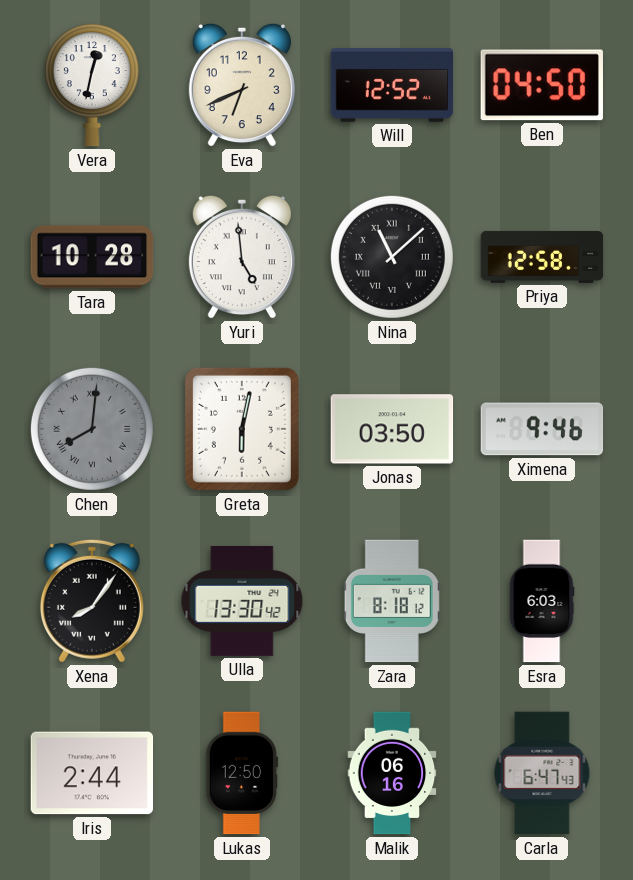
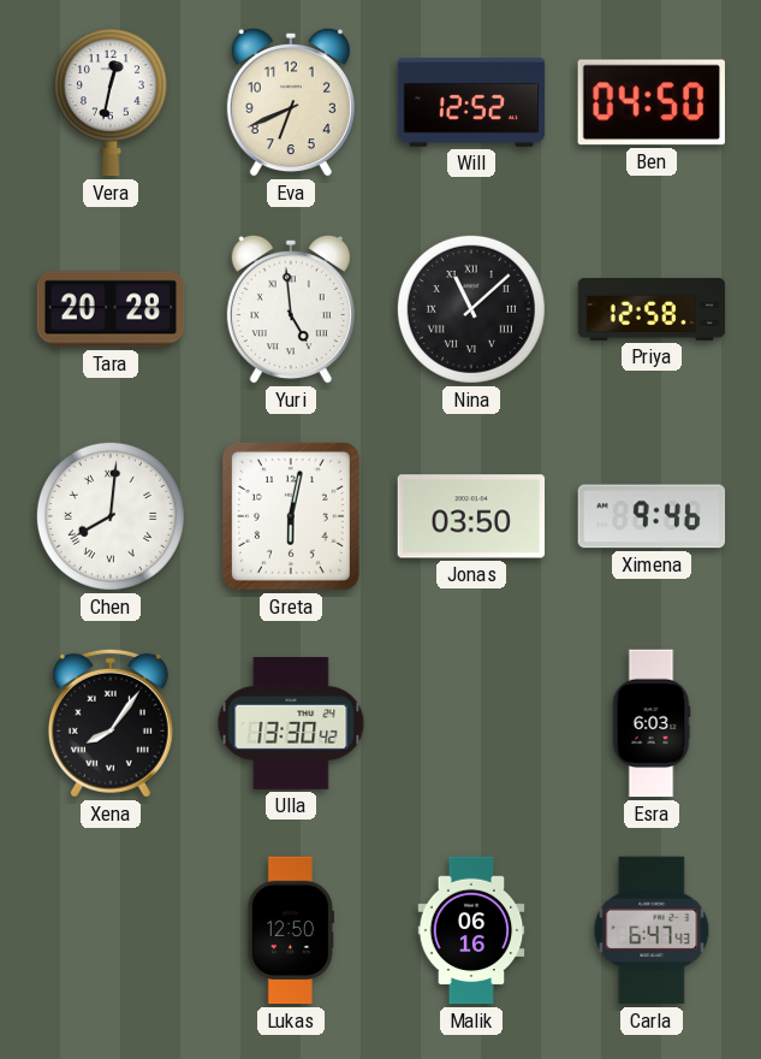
Tara: 10:28 -> 20:28
Chen dial: grey -> white
Zara: 8:18 -> none
Iris: 2:44 -> none
